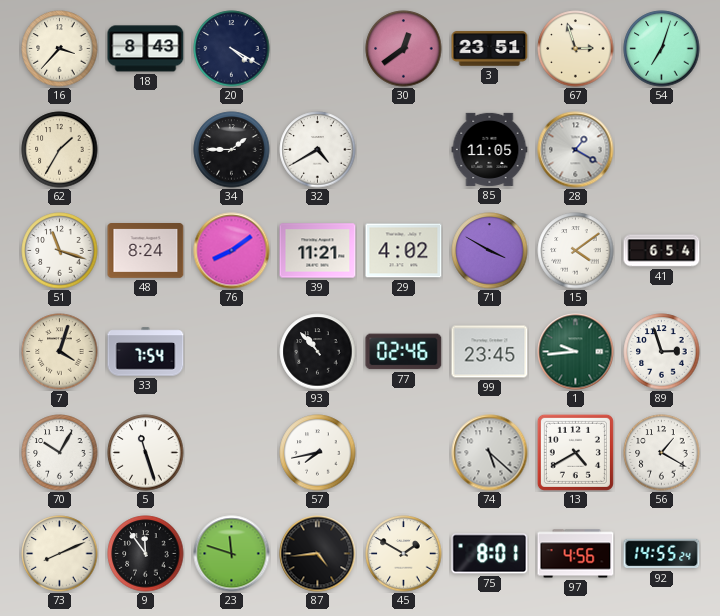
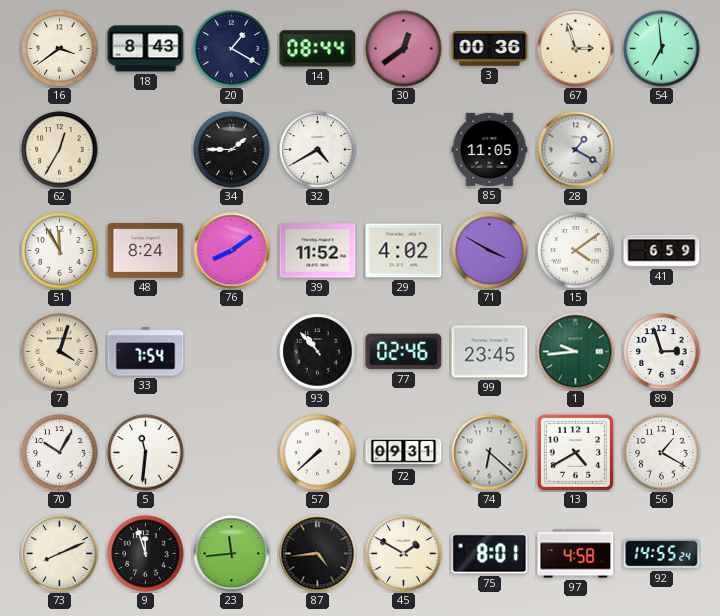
16: 3:37 -> 3:39
20: 4:20 -> 1:20
14: none -> 08:44
3: 23:51 -> 00:36
54: 7:03 -> 6:59
62: 1:35 -> 12:35
51: 11:18 -> 11:55
39: 11:21 -> 11:52
41: 6:54 -> 6:59
5: 11:27 -> 11:31
57: 7:43 -> 7:38
72: none -> 09:31
74: 5:22 -> 6:22
9: 11:54 -> 11:57
23: 11:48 -> 11:44
97: 4:56 -> 4:58
